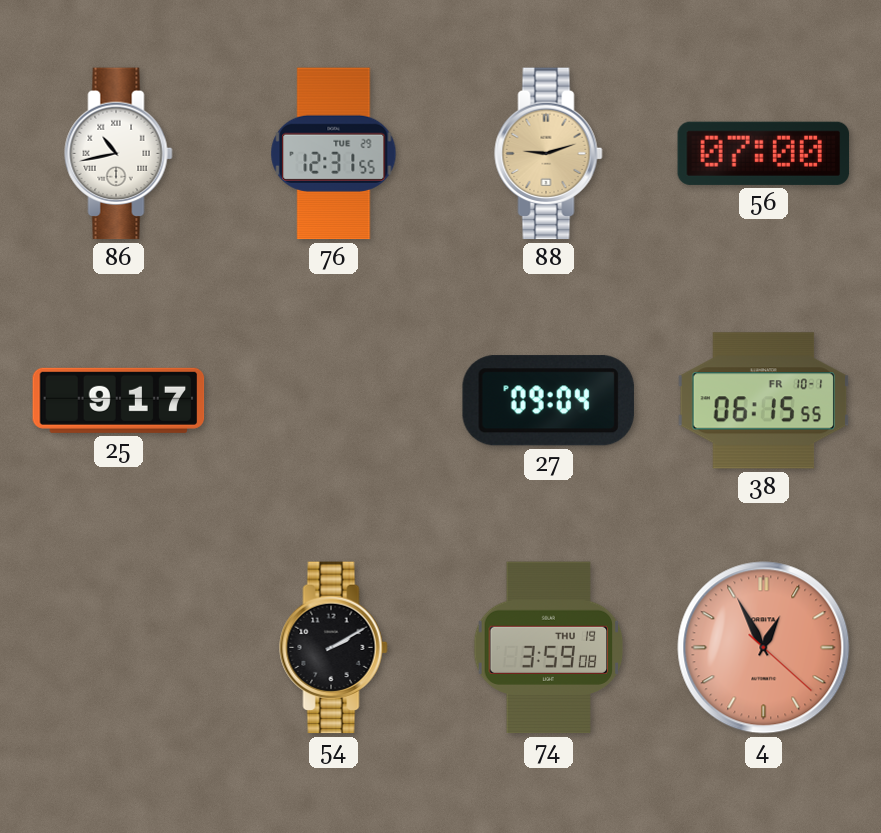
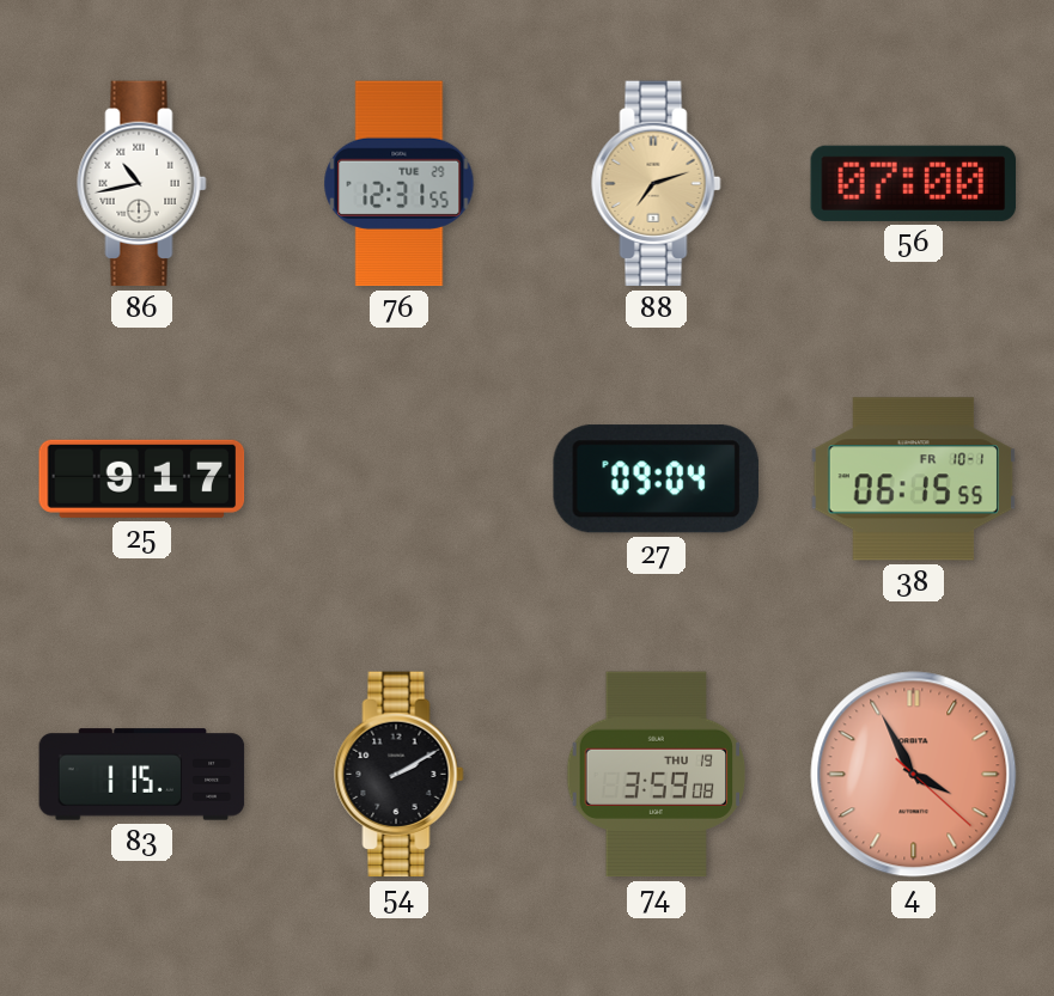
88: 9:12 -> 7:12
83: none -> 1:15
4: 12:55 -> 3:55
